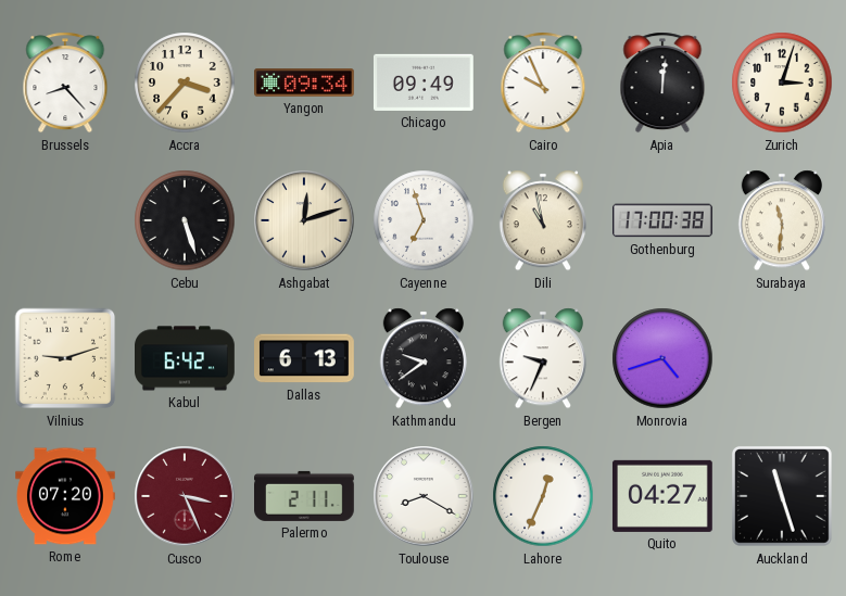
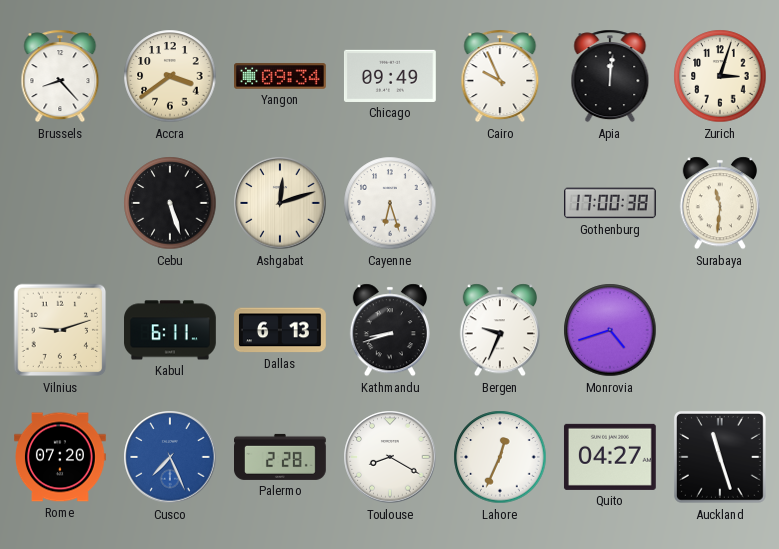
Accra: 3:37 -> 3:39
Cayenne: 6:57 -> 6:27
Dili: 10:58 -> none
Kabul: 6:42 -> 6:11
Kathmandu: 9:39 -> 8:42
Cusco: 3:26 -> 7:26
Cusco dial: burgundy -> blue
Palermo: 2:11 -> 2:28
